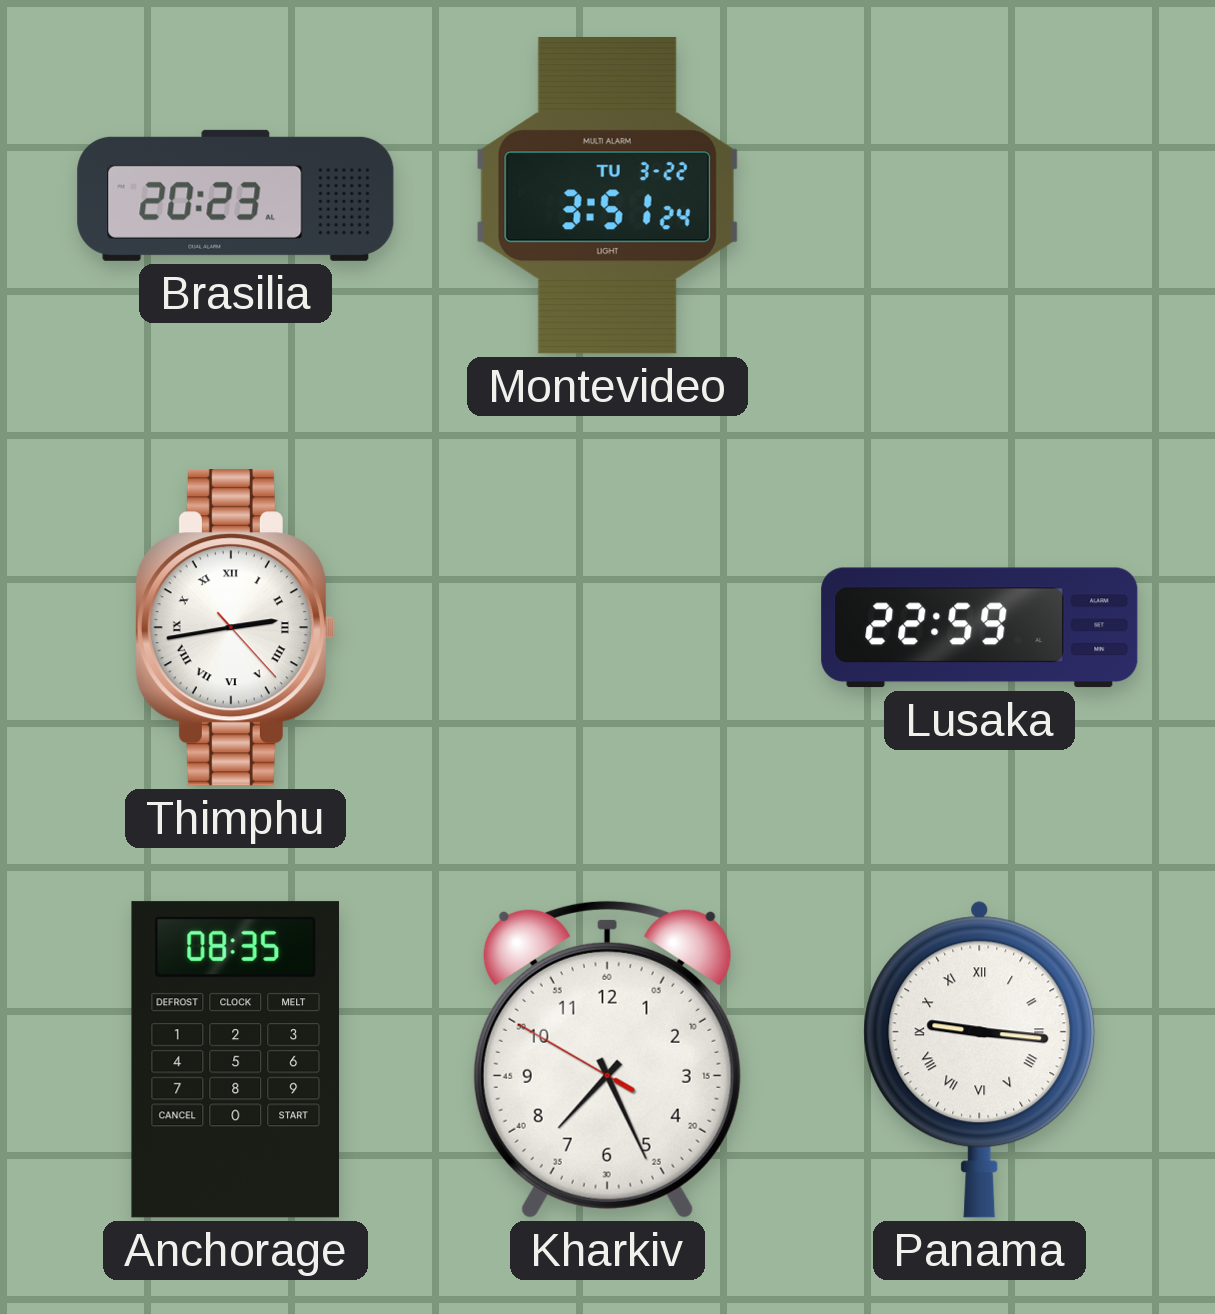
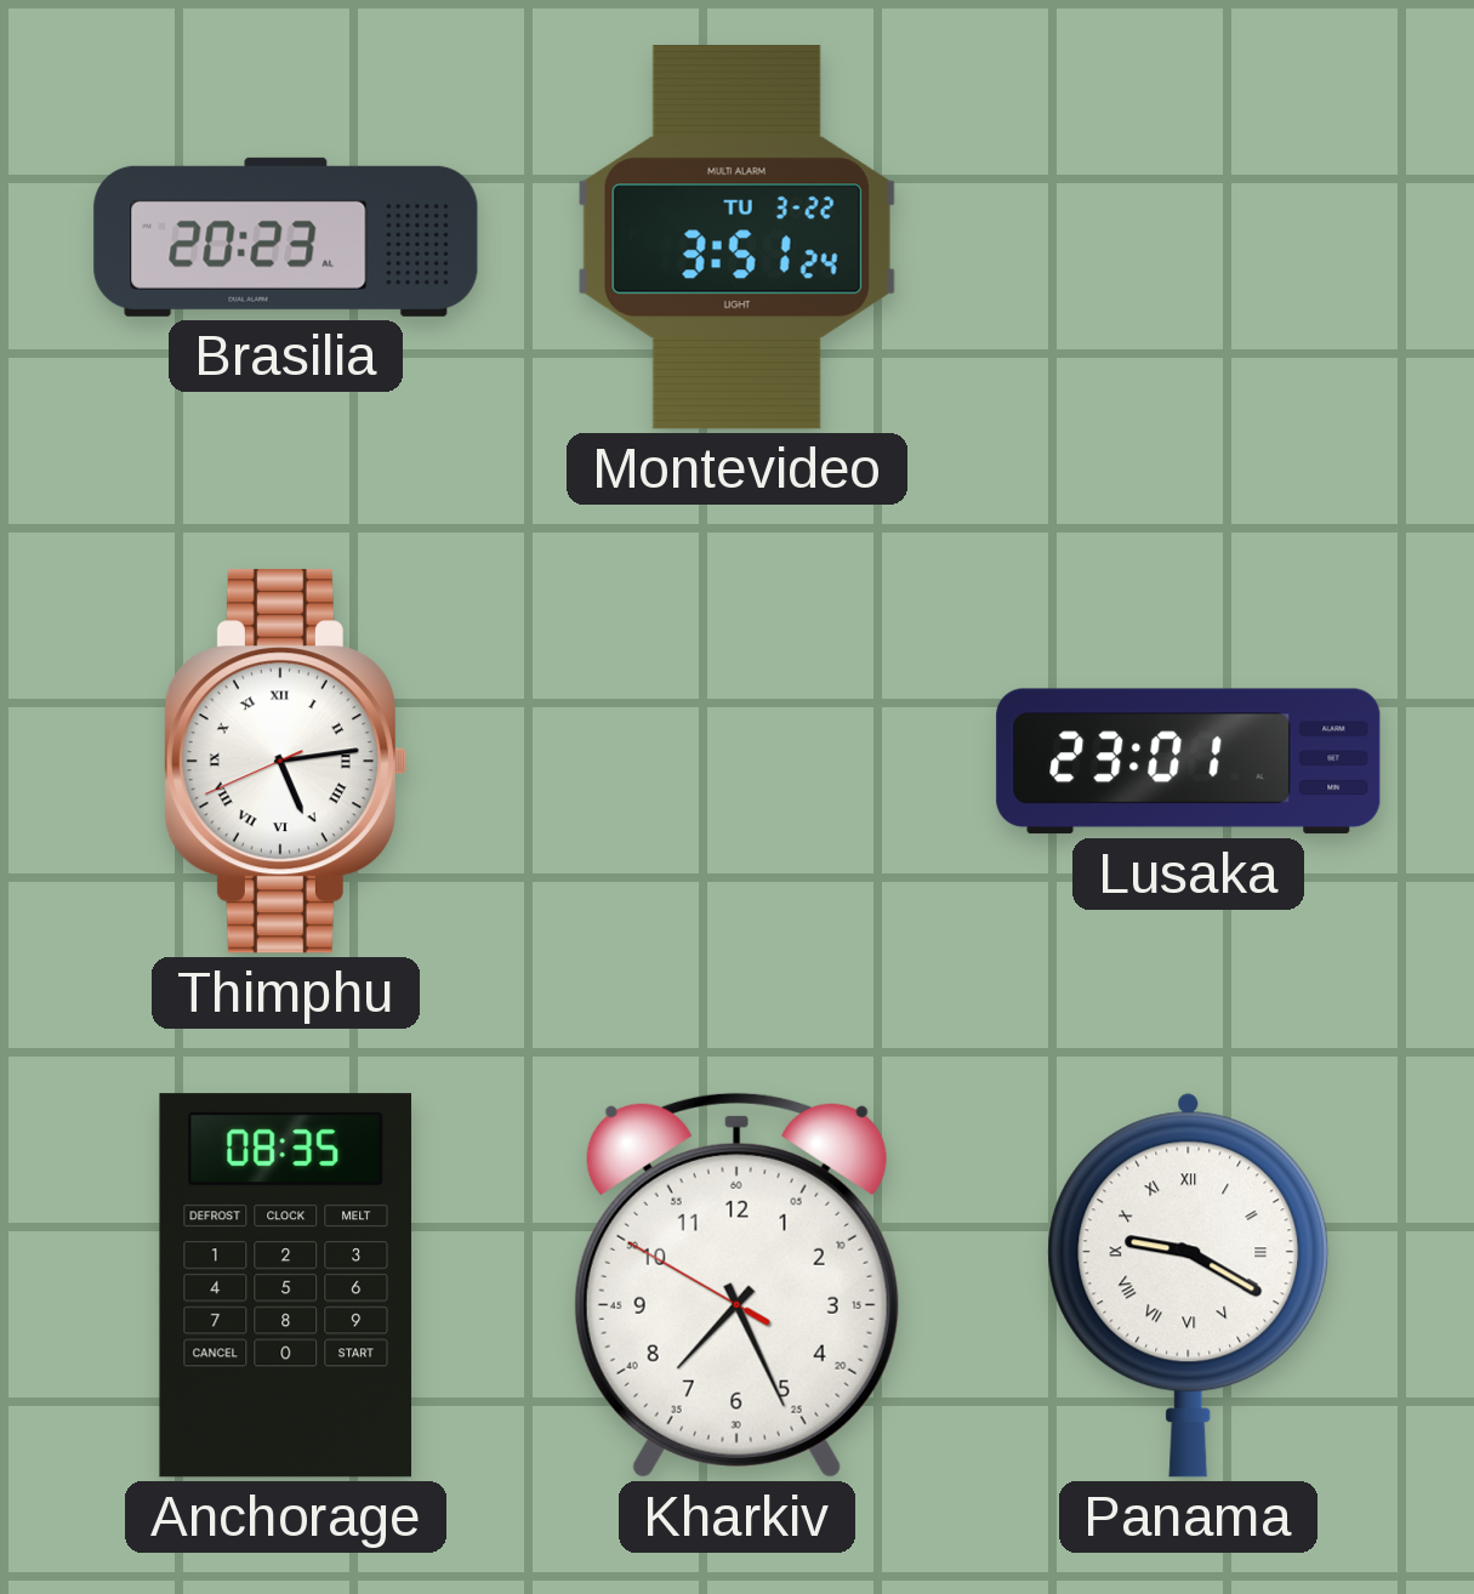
Thimphu: 2:43 -> 5:13
Lusaka: 22:59 -> 23:01
Panama: 9:16 -> 9:20
